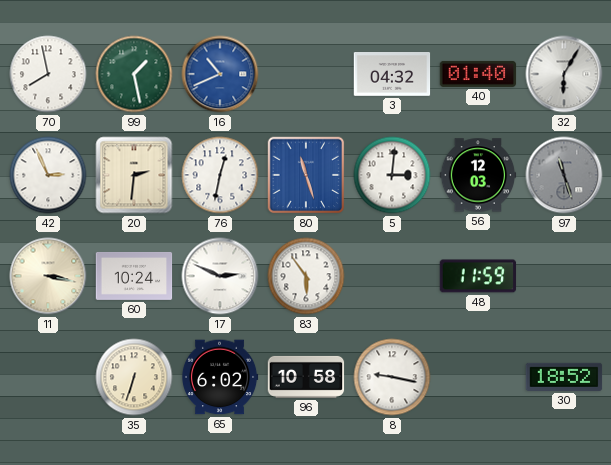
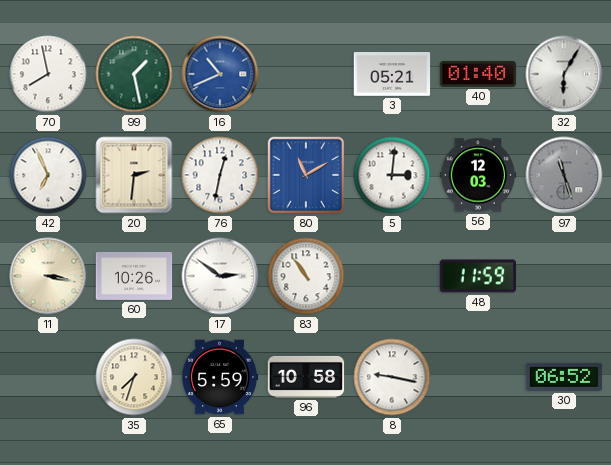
3: 04:32 -> 05:21
42: 2:56 -> 6:56
80: 11:27 -> 11:10
60: 10:24 -> 10:26
17: 2:49 -> 2:51
83: 5:54 -> 10:54
35: 6:33 -> 7:33
65: 6:02 -> 5:59
30: 18:52 -> 06:52
